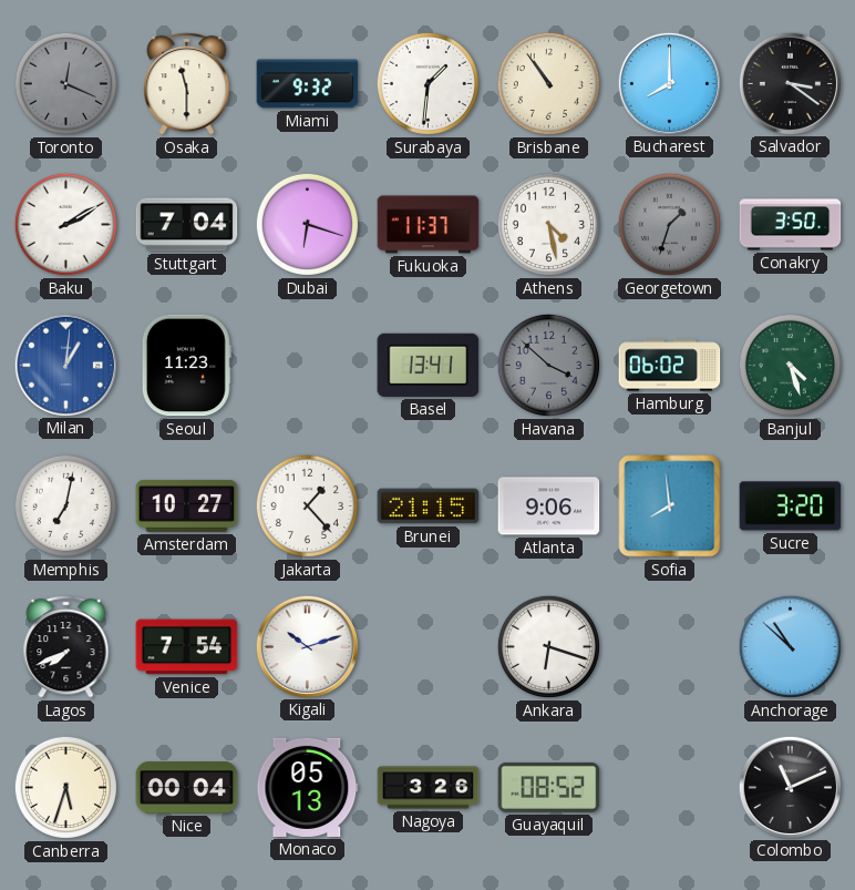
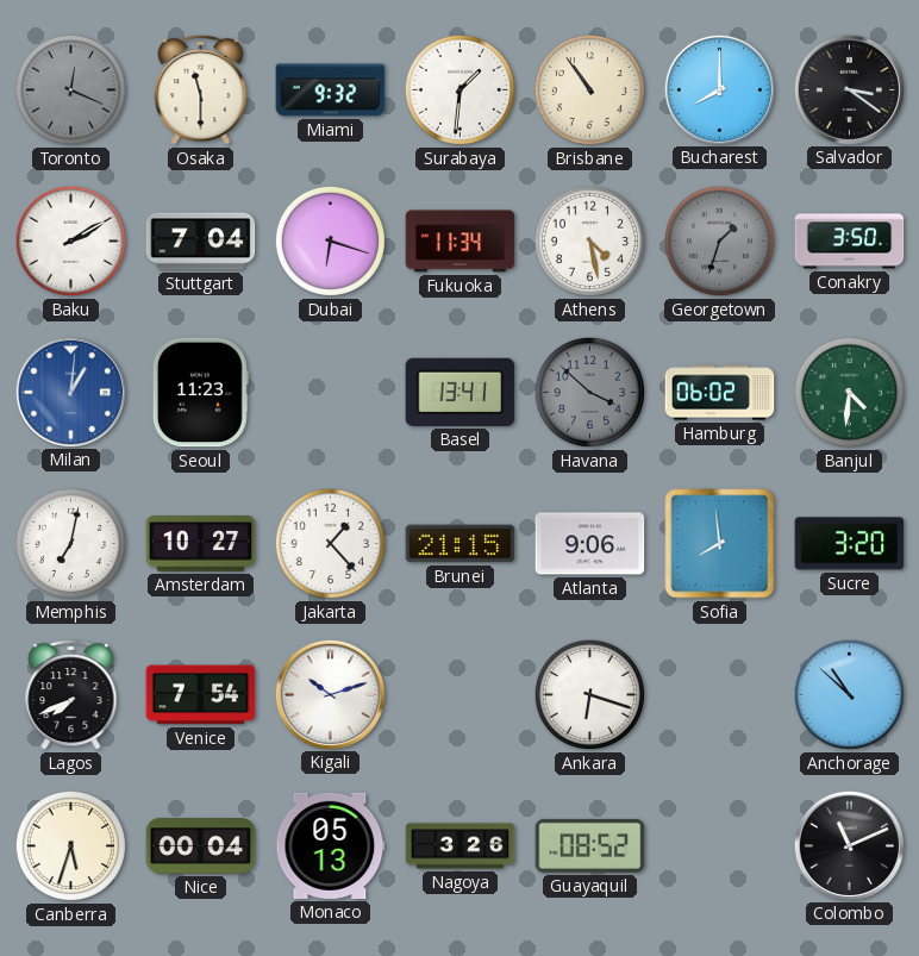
Fukuoka: 11:37 -> 11:34
Banjul: 4:27 -> 4:31
